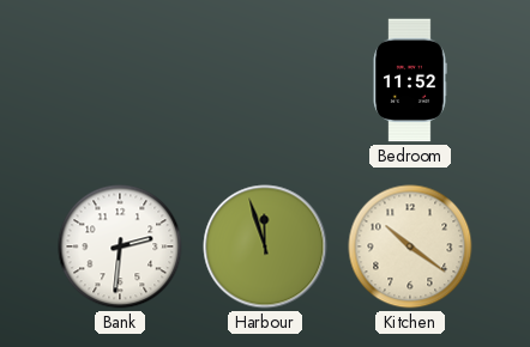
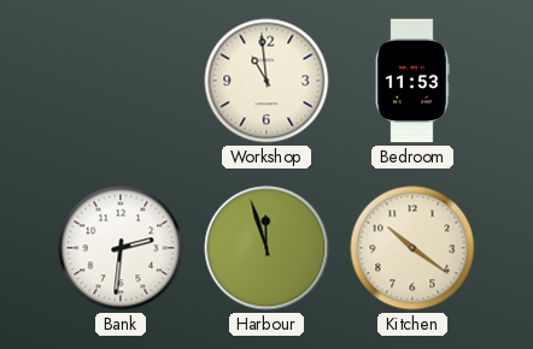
Workshop: none -> 10:59
Bedroom: 11:52 -> 11:53
